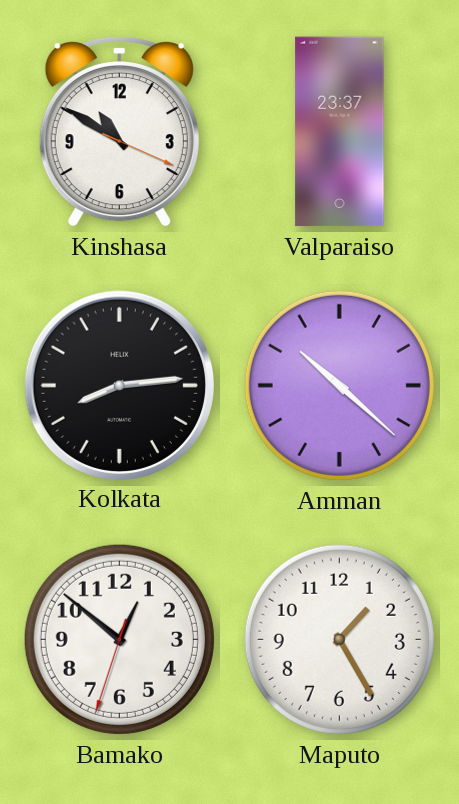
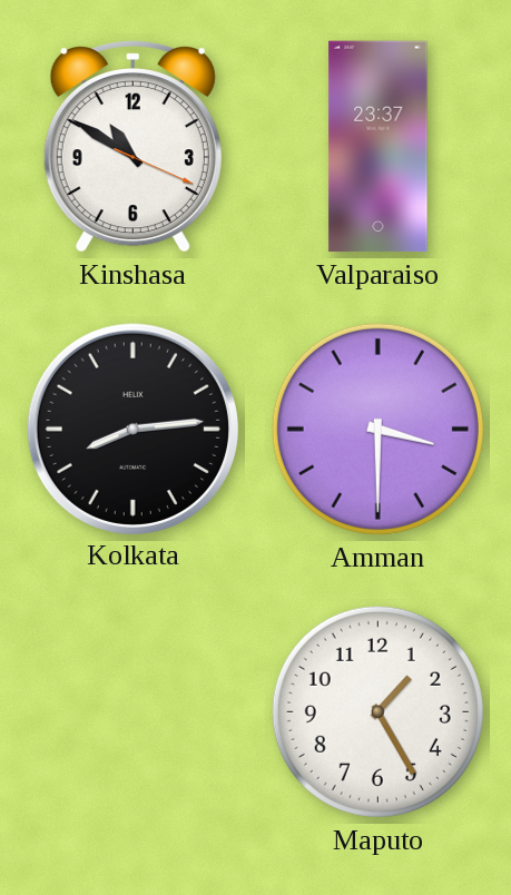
Amman: 10:22 -> 3:30
Bamako: 12:51 -> none
